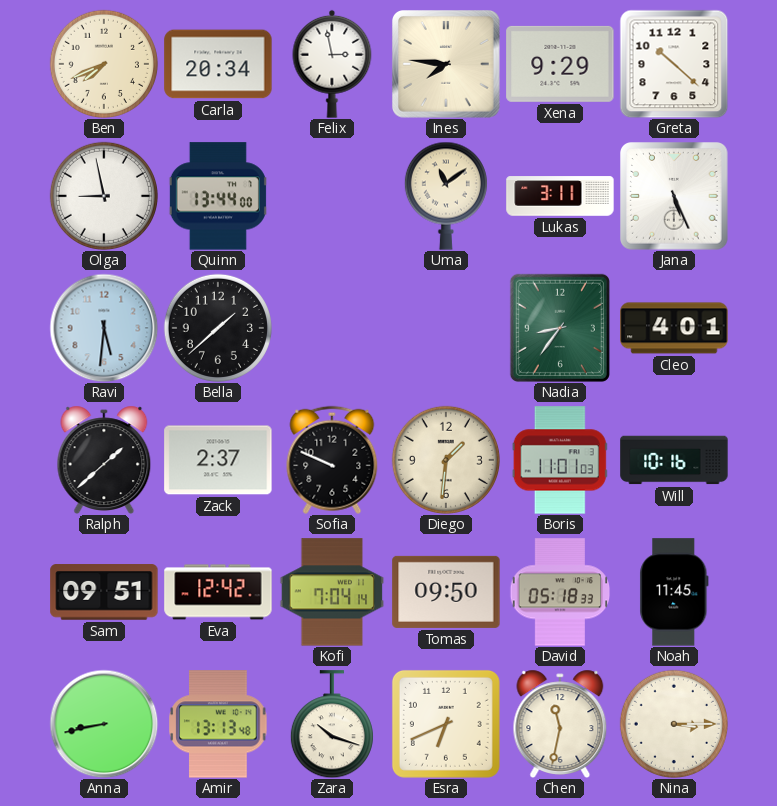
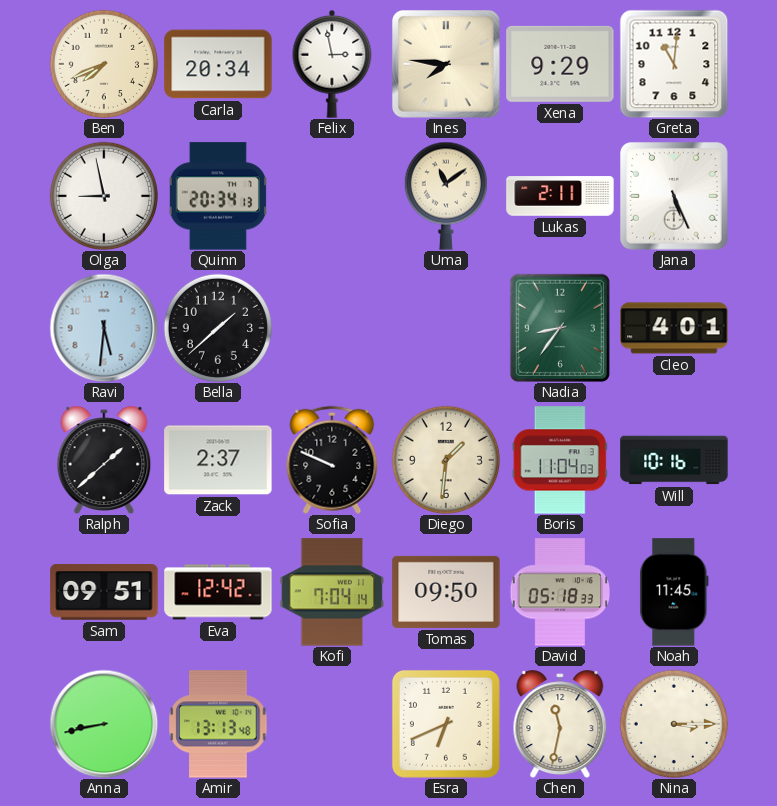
Greta: 10:22 -> 11:01
Quinn: 13:44 -> 20:34
Lukas: 3:11 -> 2:11
Boris: 11:01 -> 11:04
Zara: 10:18 -> none
